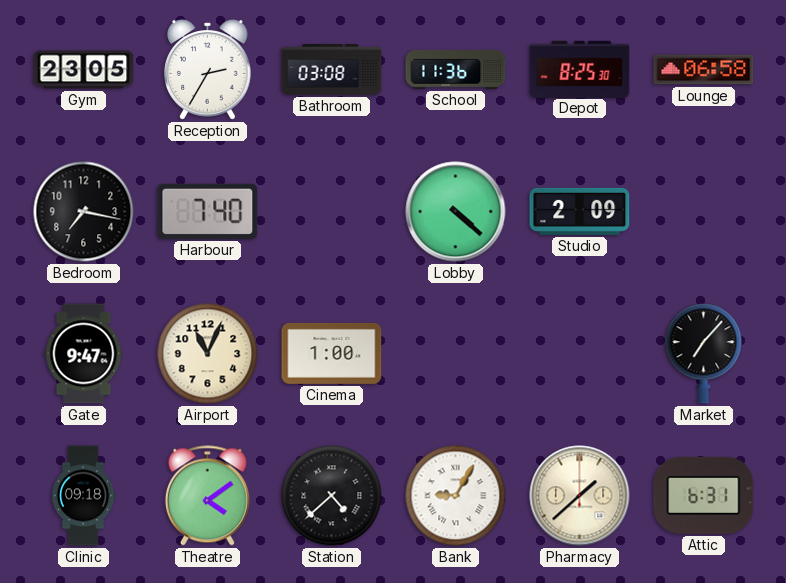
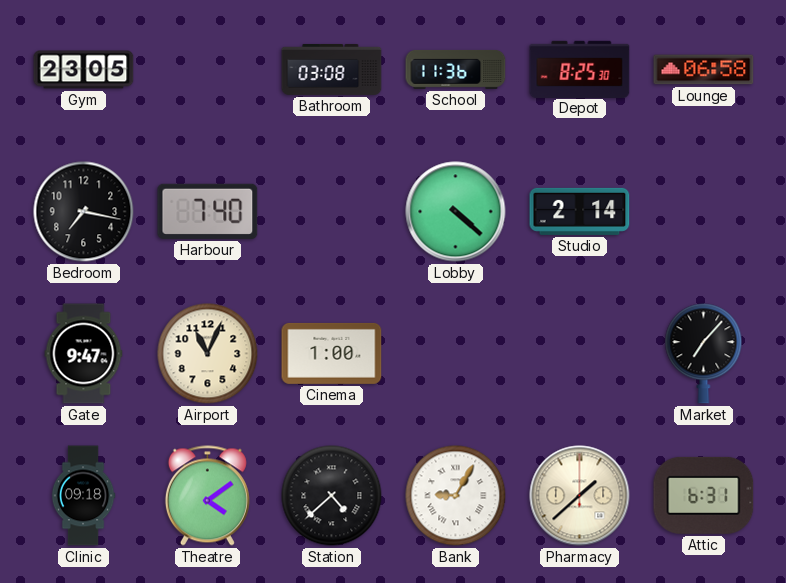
Reception: 2:35 -> none
Studio: 2:09 -> 2:14
